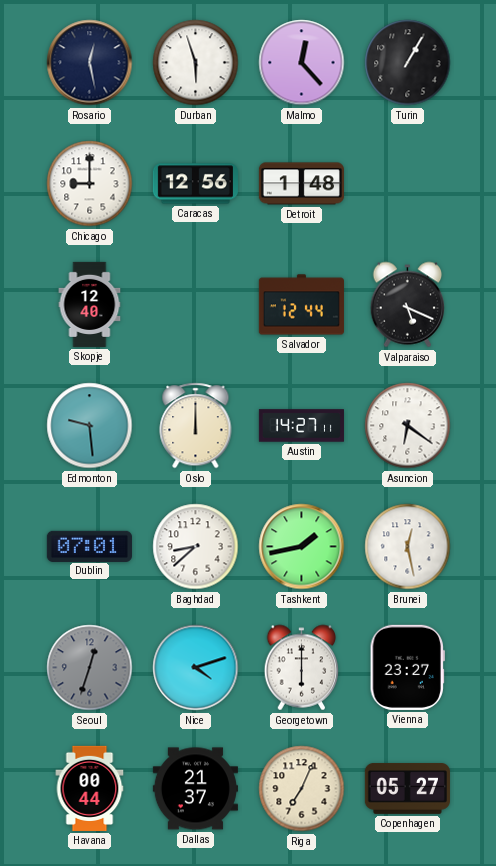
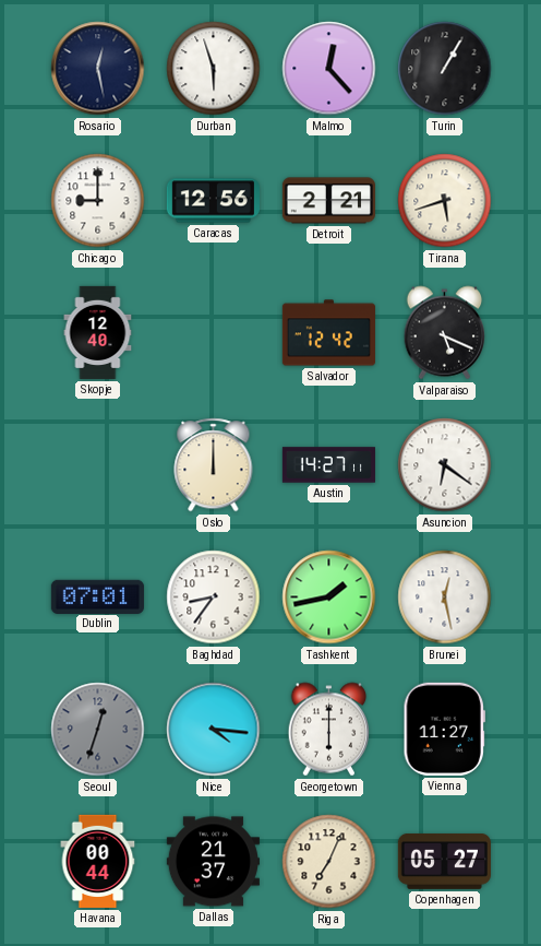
Detroit: 1:48 -> 2:21
Tirana: none -> 5:42
Salvador: 12:44 -> 12:42
Edmonton: 9:29 -> none
Baghdad: 8:38 -> 8:36
Nice: 4:12 -> 4:16
Vienna: 23:27 -> 11:27
